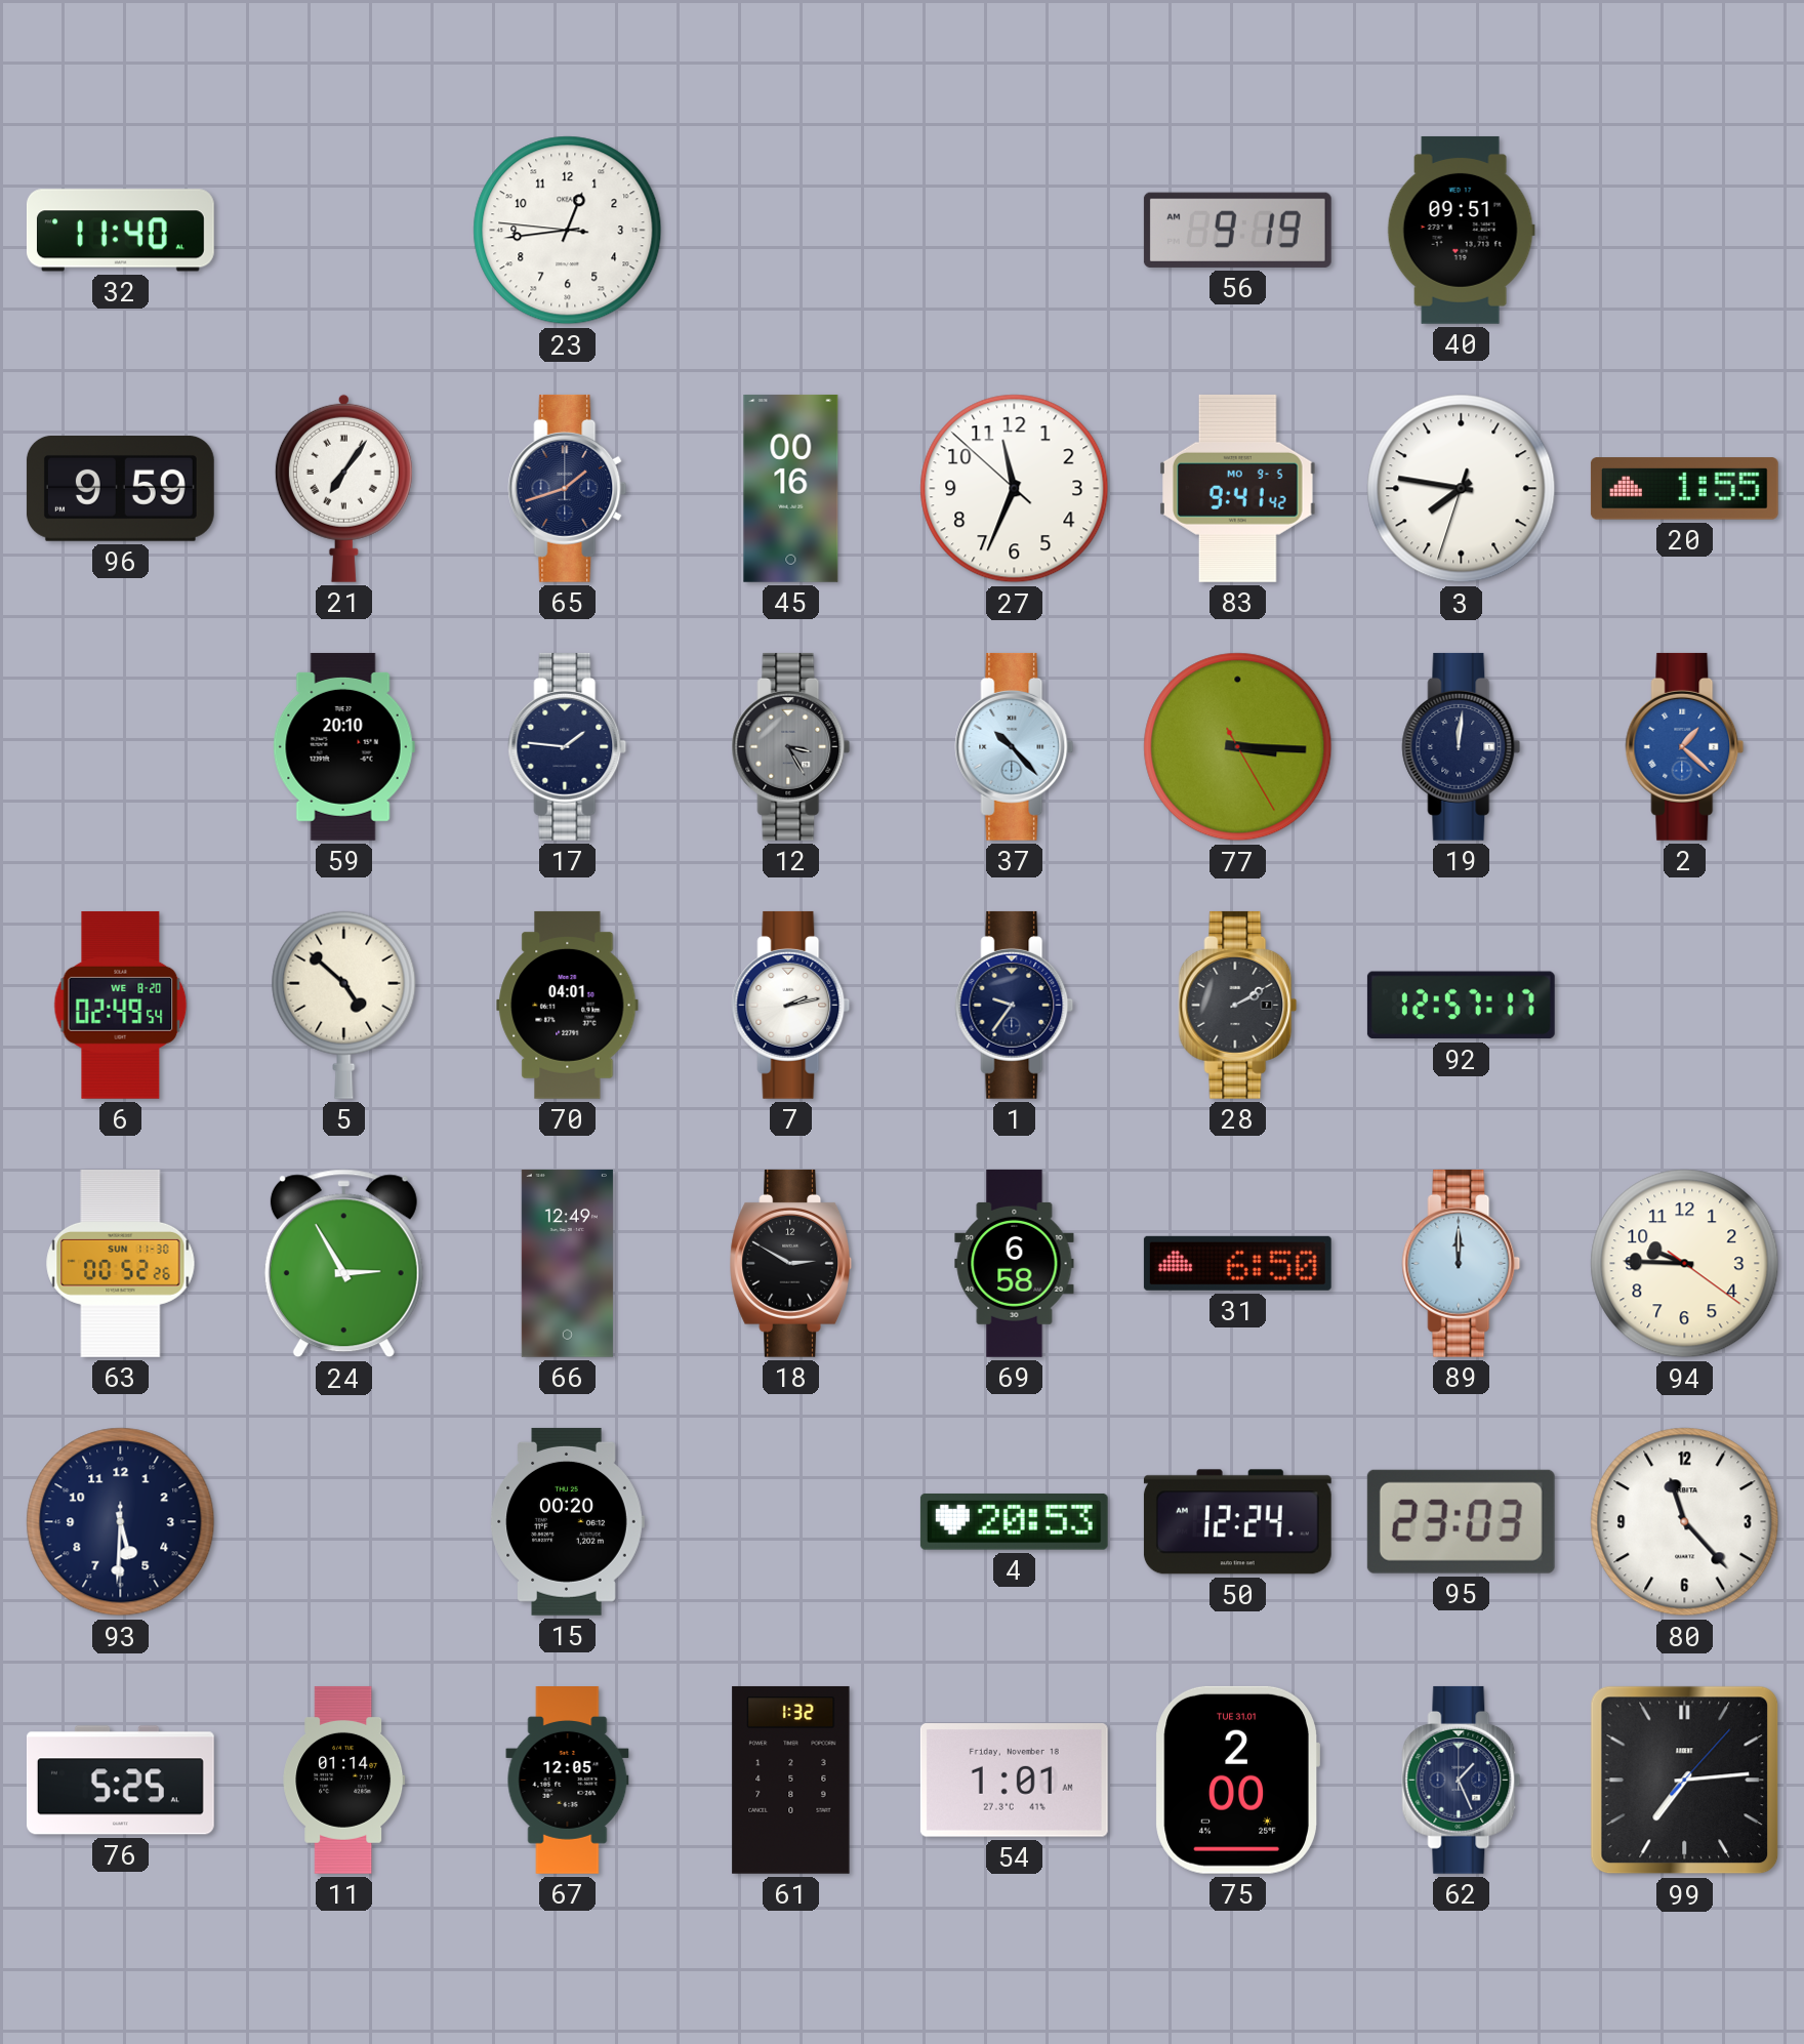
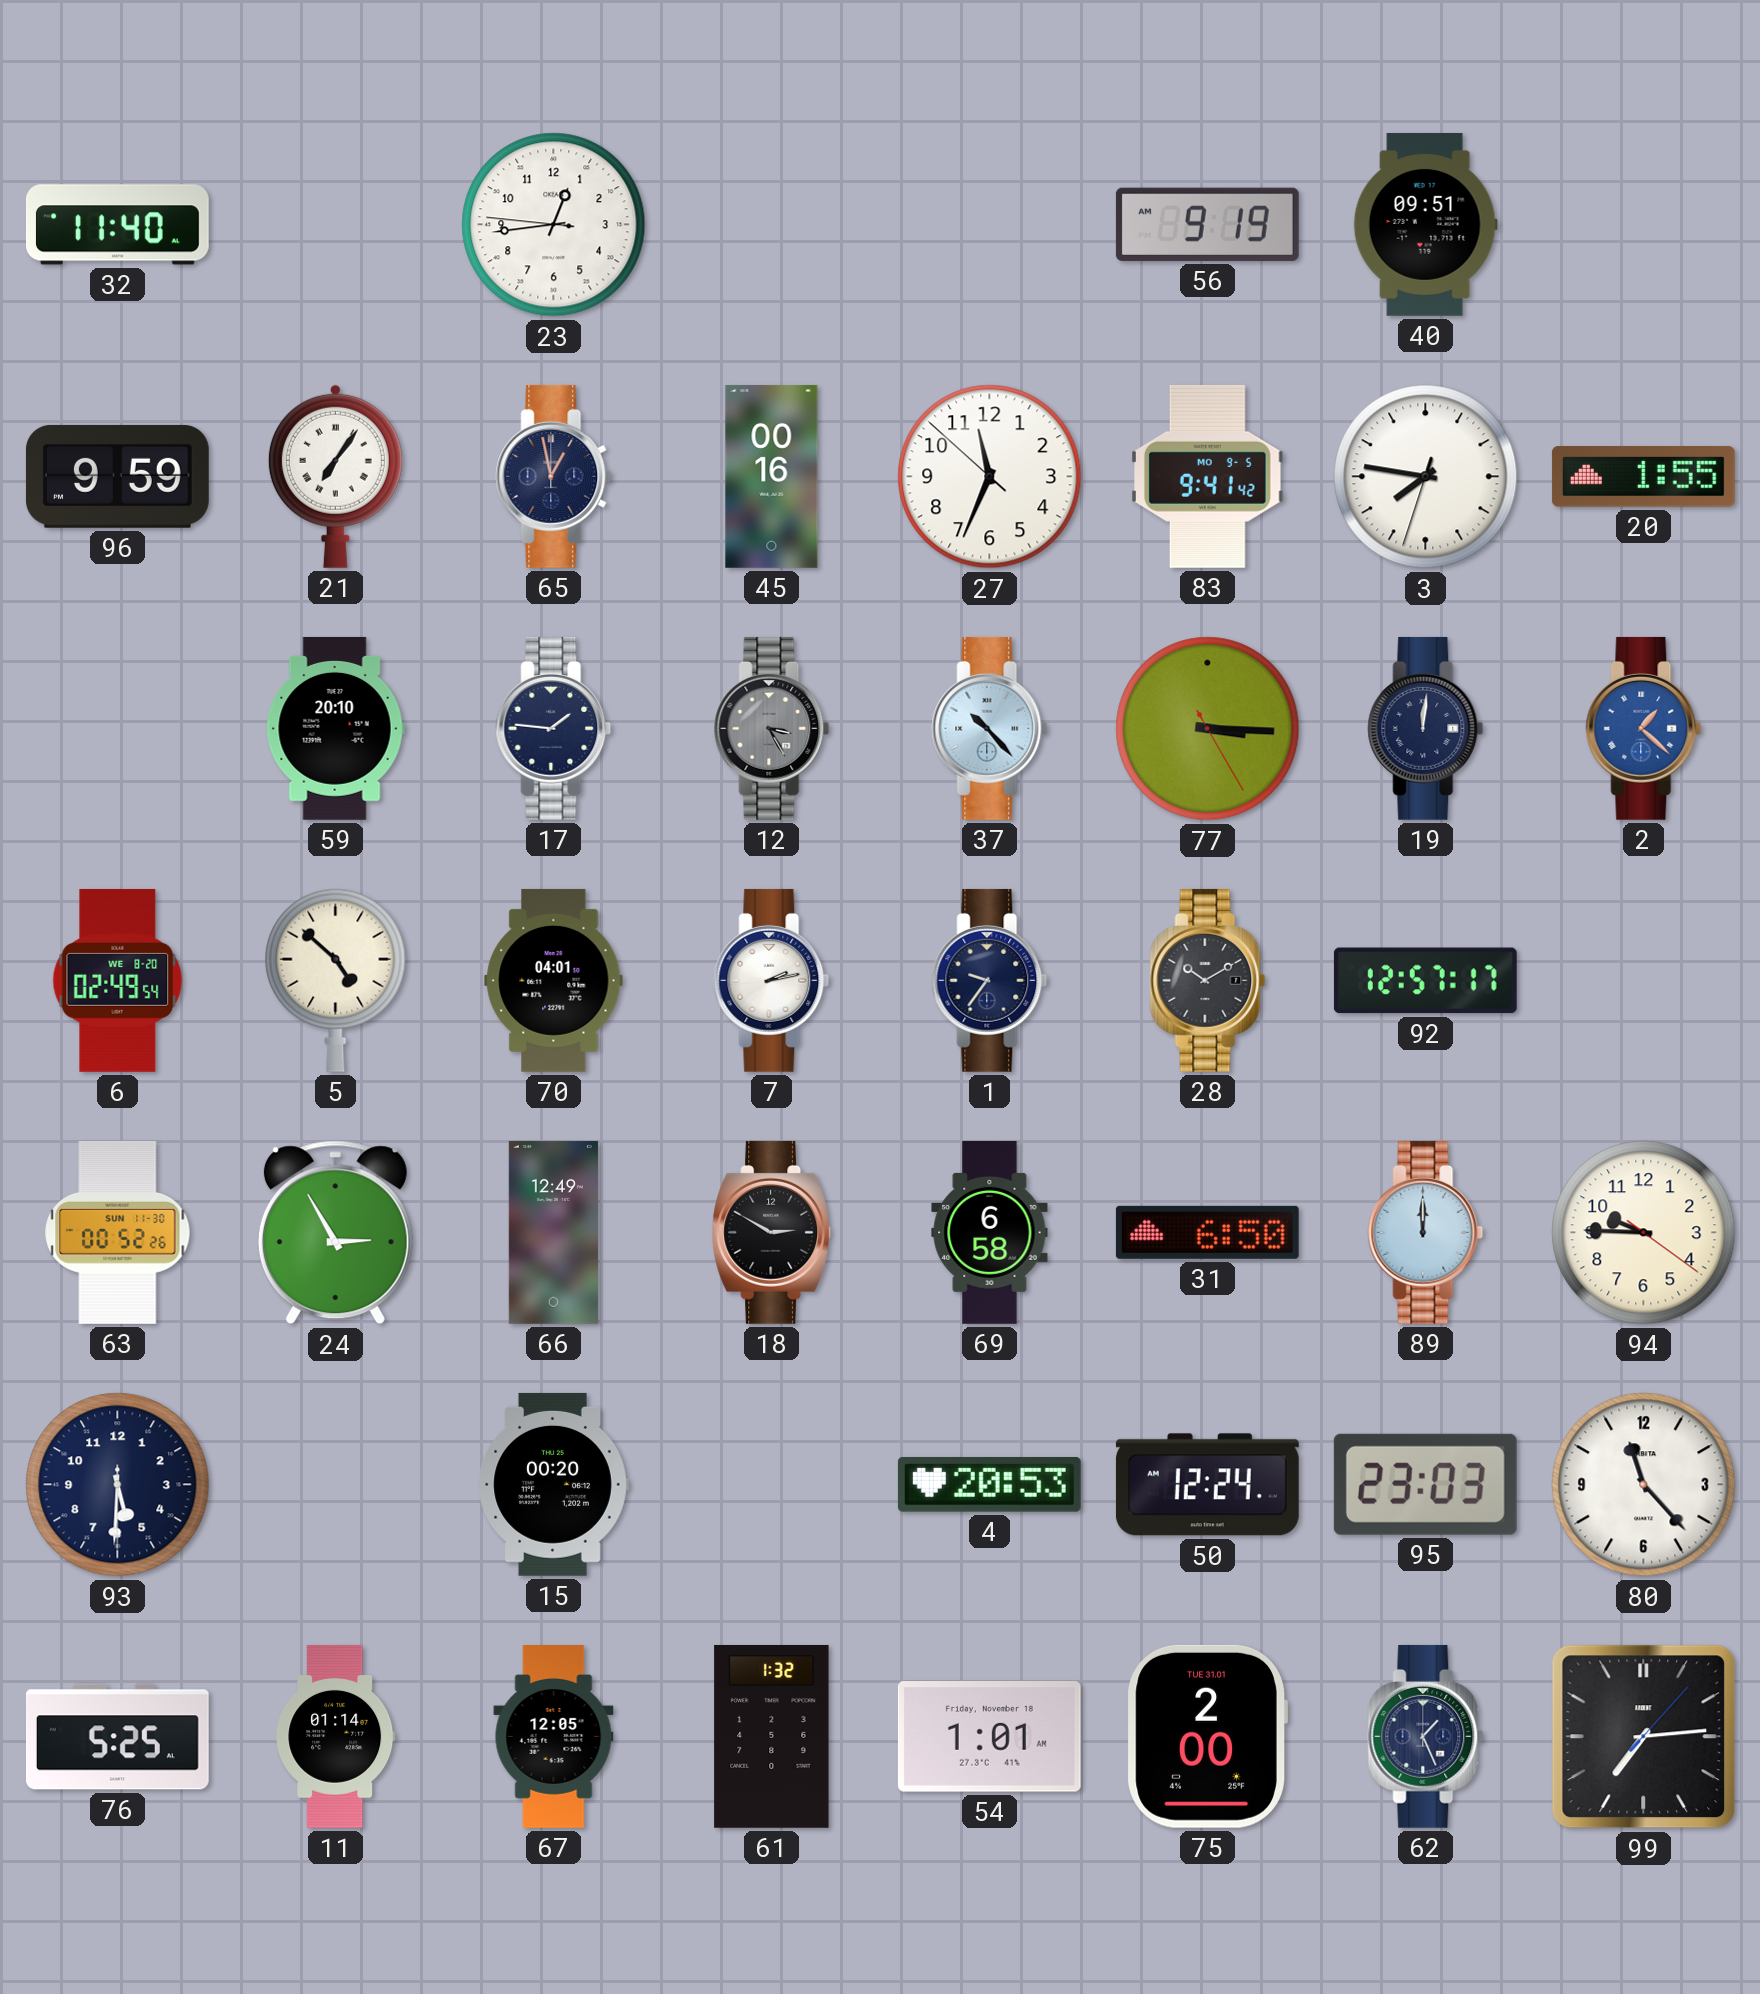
65: 1:42 -> 12:58
28: 2:10 -> 10:10
